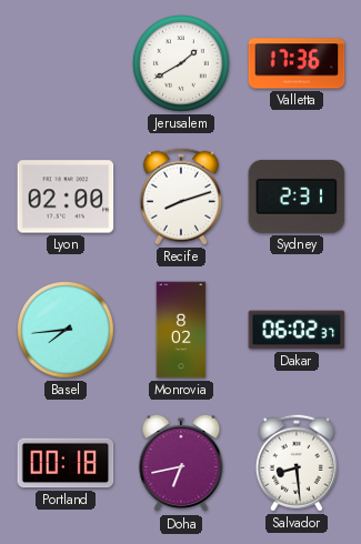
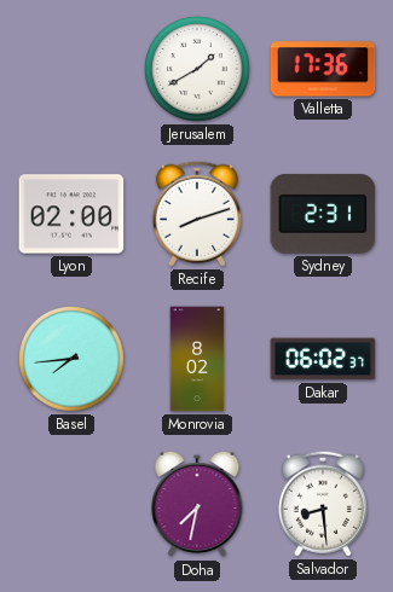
Portland: 00:18 -> none
Doha: 6:43 -> 7:32
